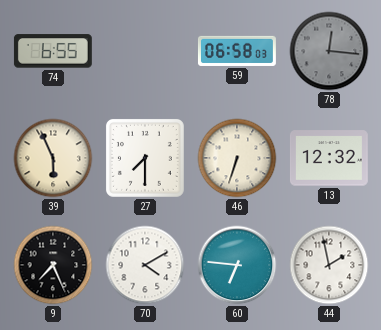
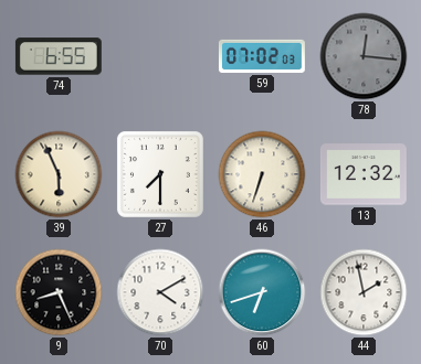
59: 06:58 -> 07:02
9: 7:26 -> 8:26
60: 6:46 -> 6:42
